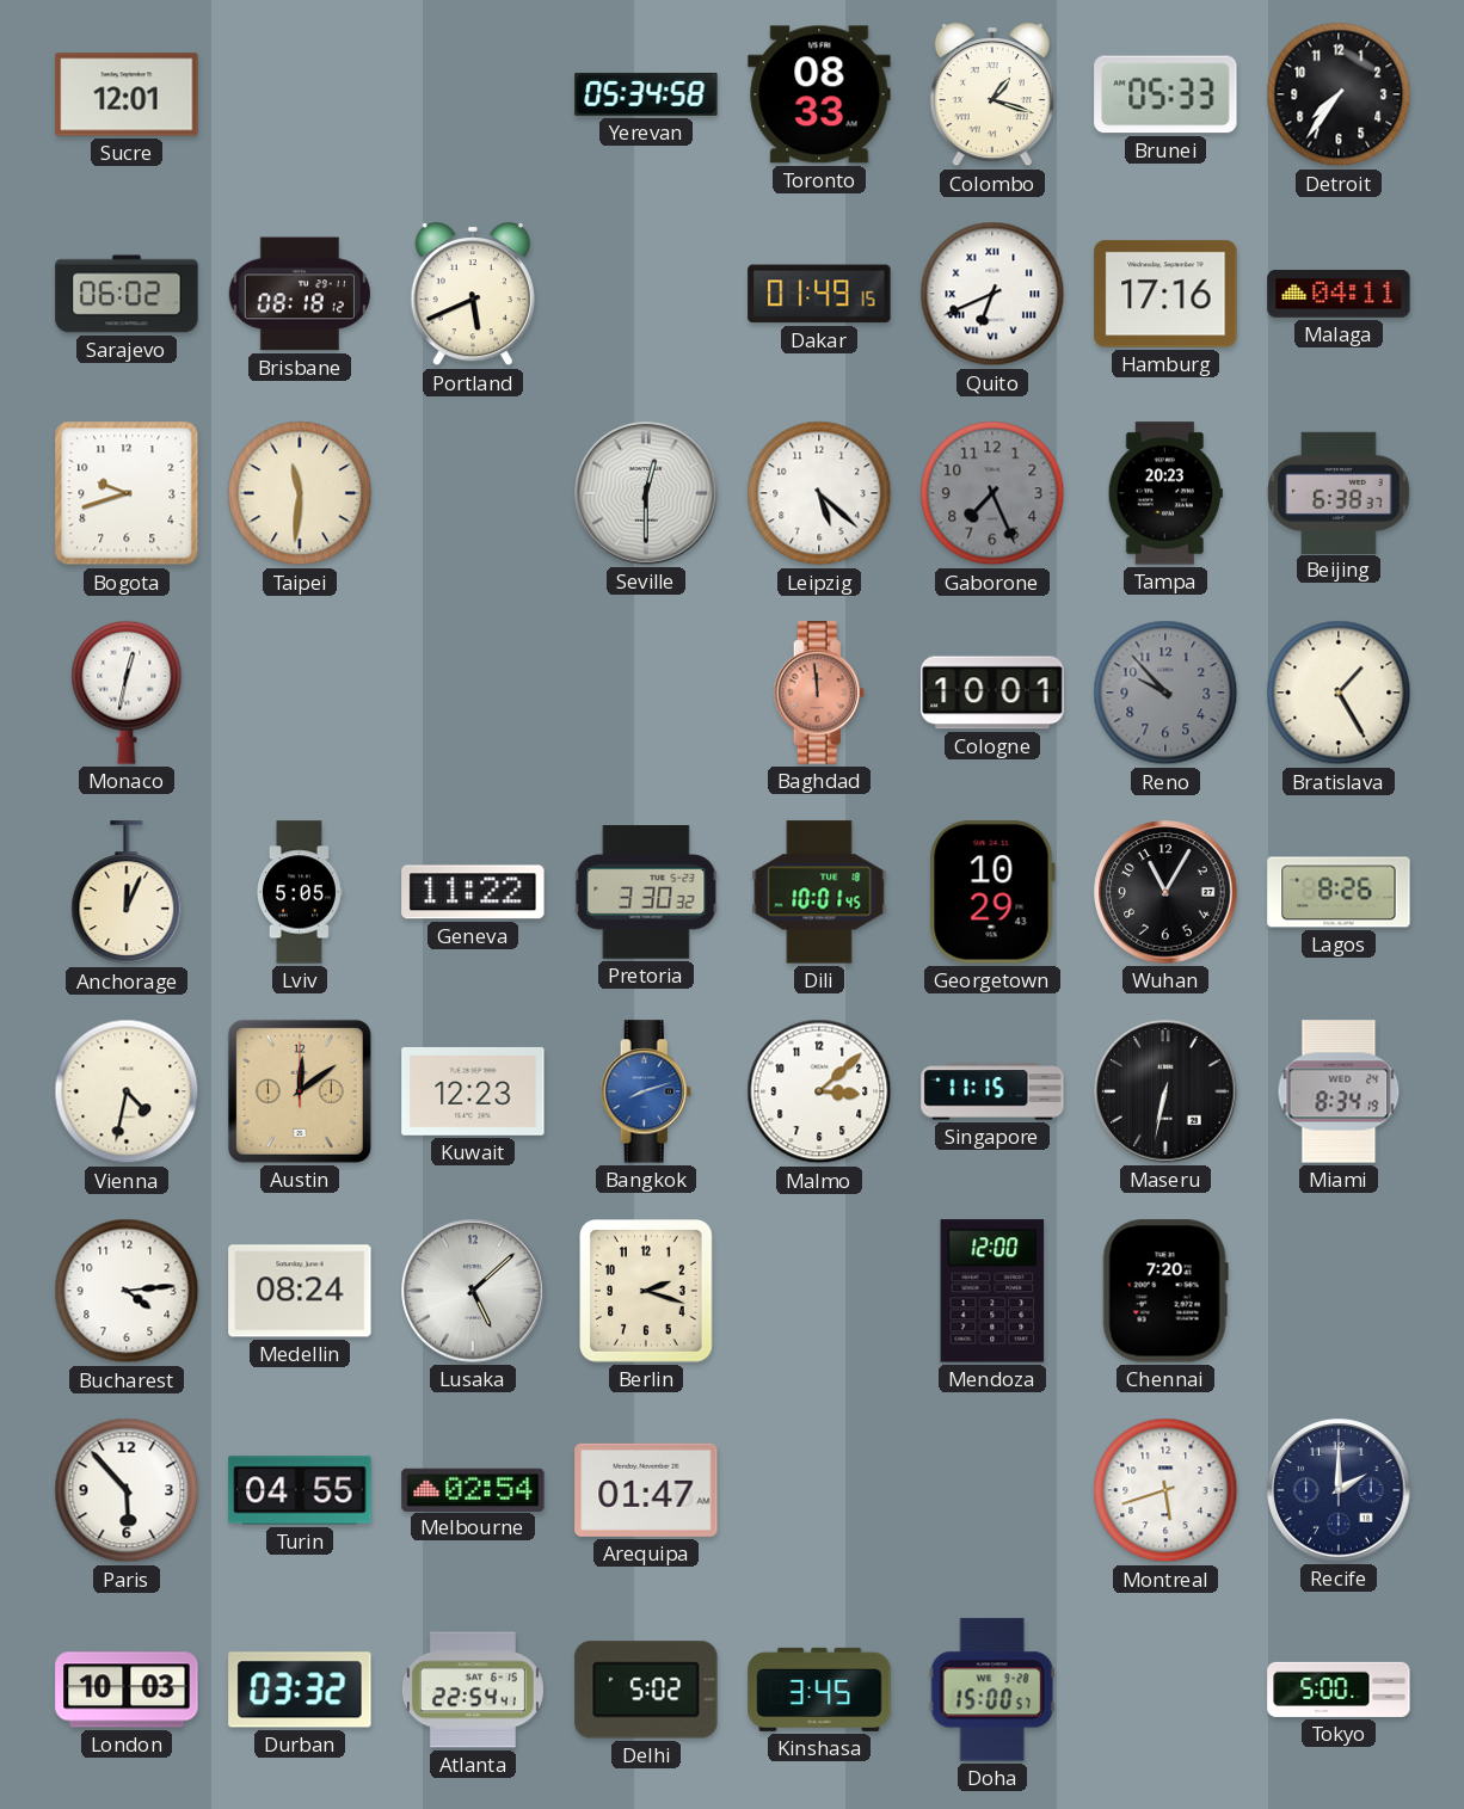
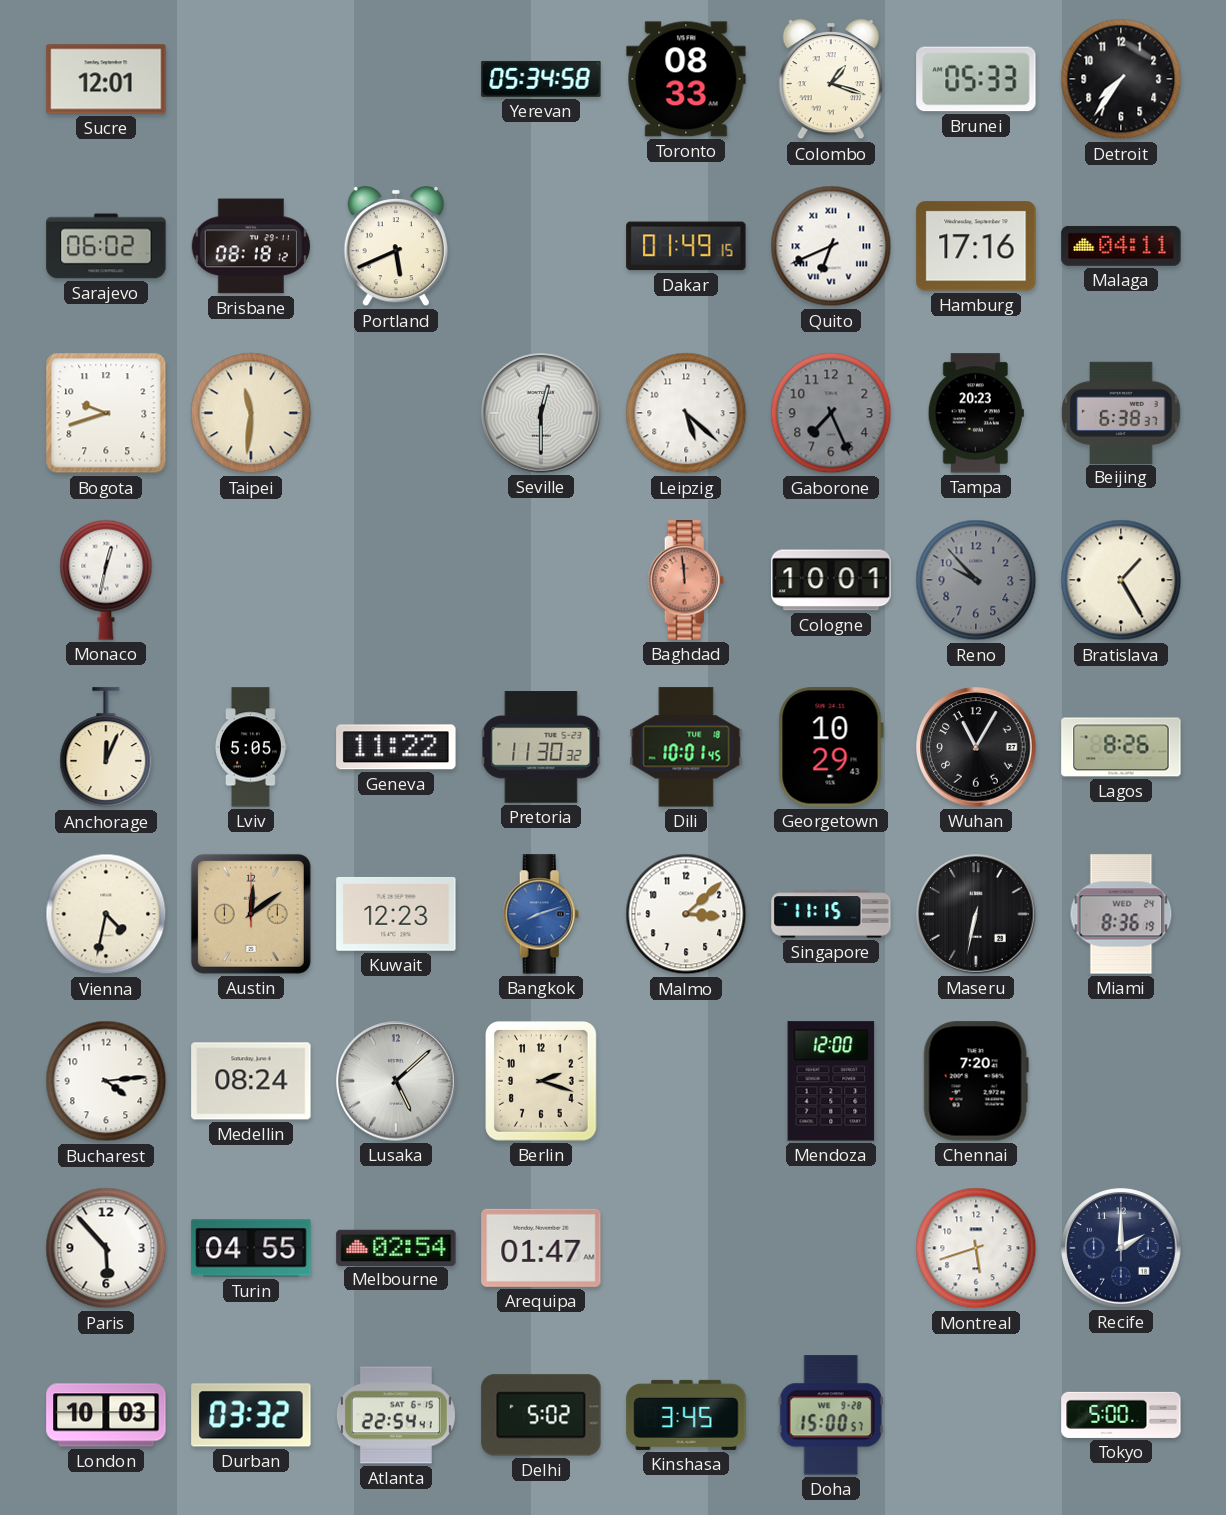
Pretoria: 3:30 -> 11:30
Miami: 8:34 -> 8:36
